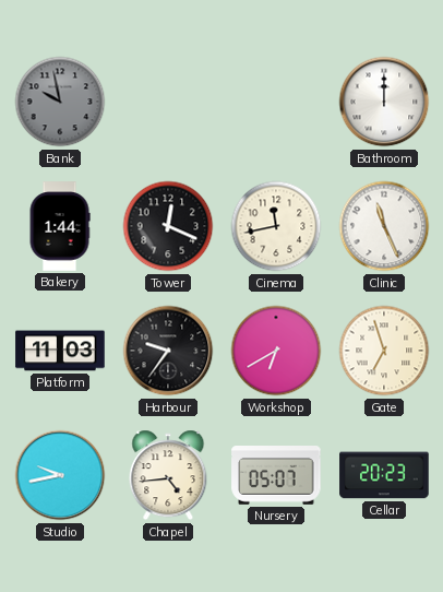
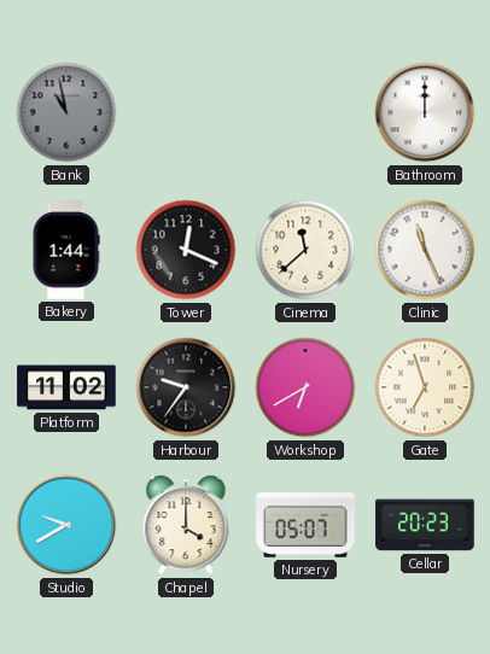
Bank: 9:58 -> 10:58
Cinema: 11:43 -> 11:38
Platform: 11:03 -> 11:02
Studio: 9:43 -> 9:40
Chapel: 4:44 -> 4:00
